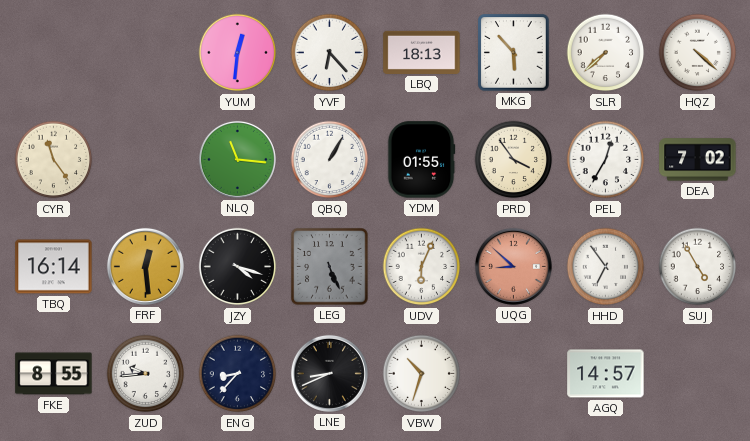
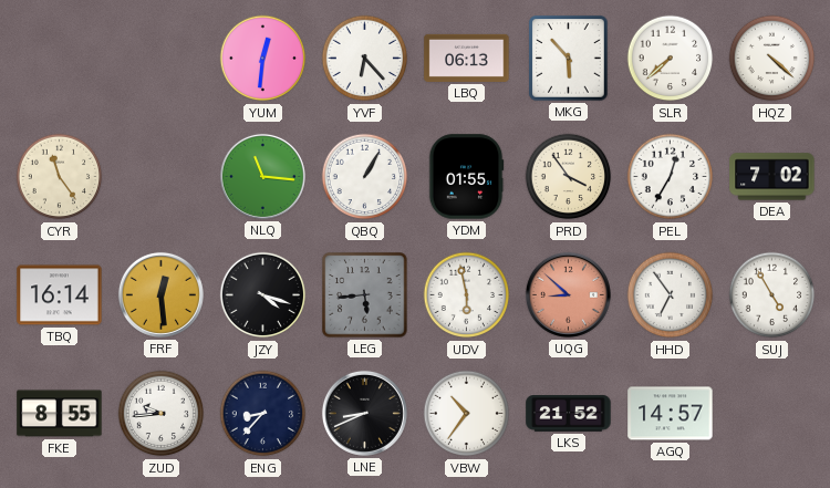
LBQ: 18:13 -> 06:13
LEG: 5:26 -> 5:44
UDV: 6:04 -> 5:58
VBW: 10:33 -> 10:36
LKS: none -> 21:52
